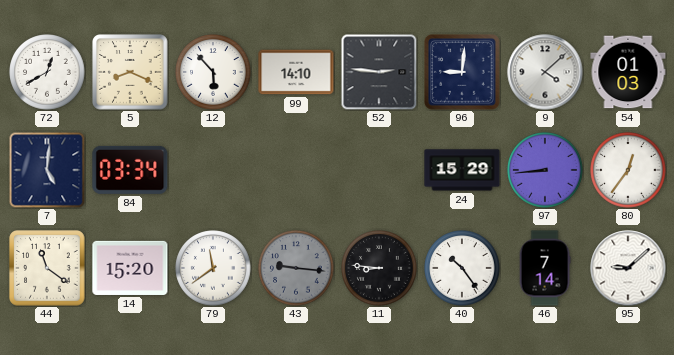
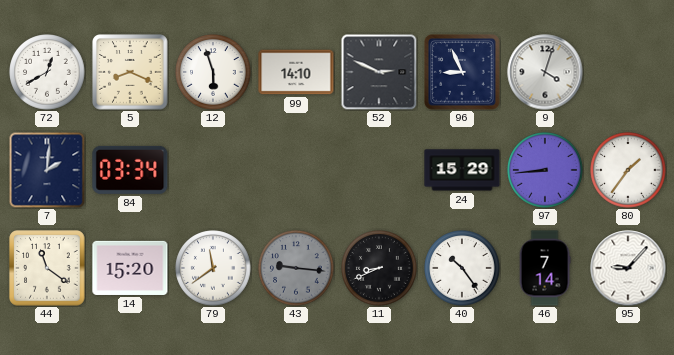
12: 5:53 -> 5:57
52: 2:46 -> 2:49
96: 9:01 -> 8:56
9: 4:08 -> 4:03
54: 01:03 -> none
7: 5:01 -> 2:01
80: 12:36 -> 1:36
11: 8:46 -> 8:41
95: 9:08 -> 9:07
